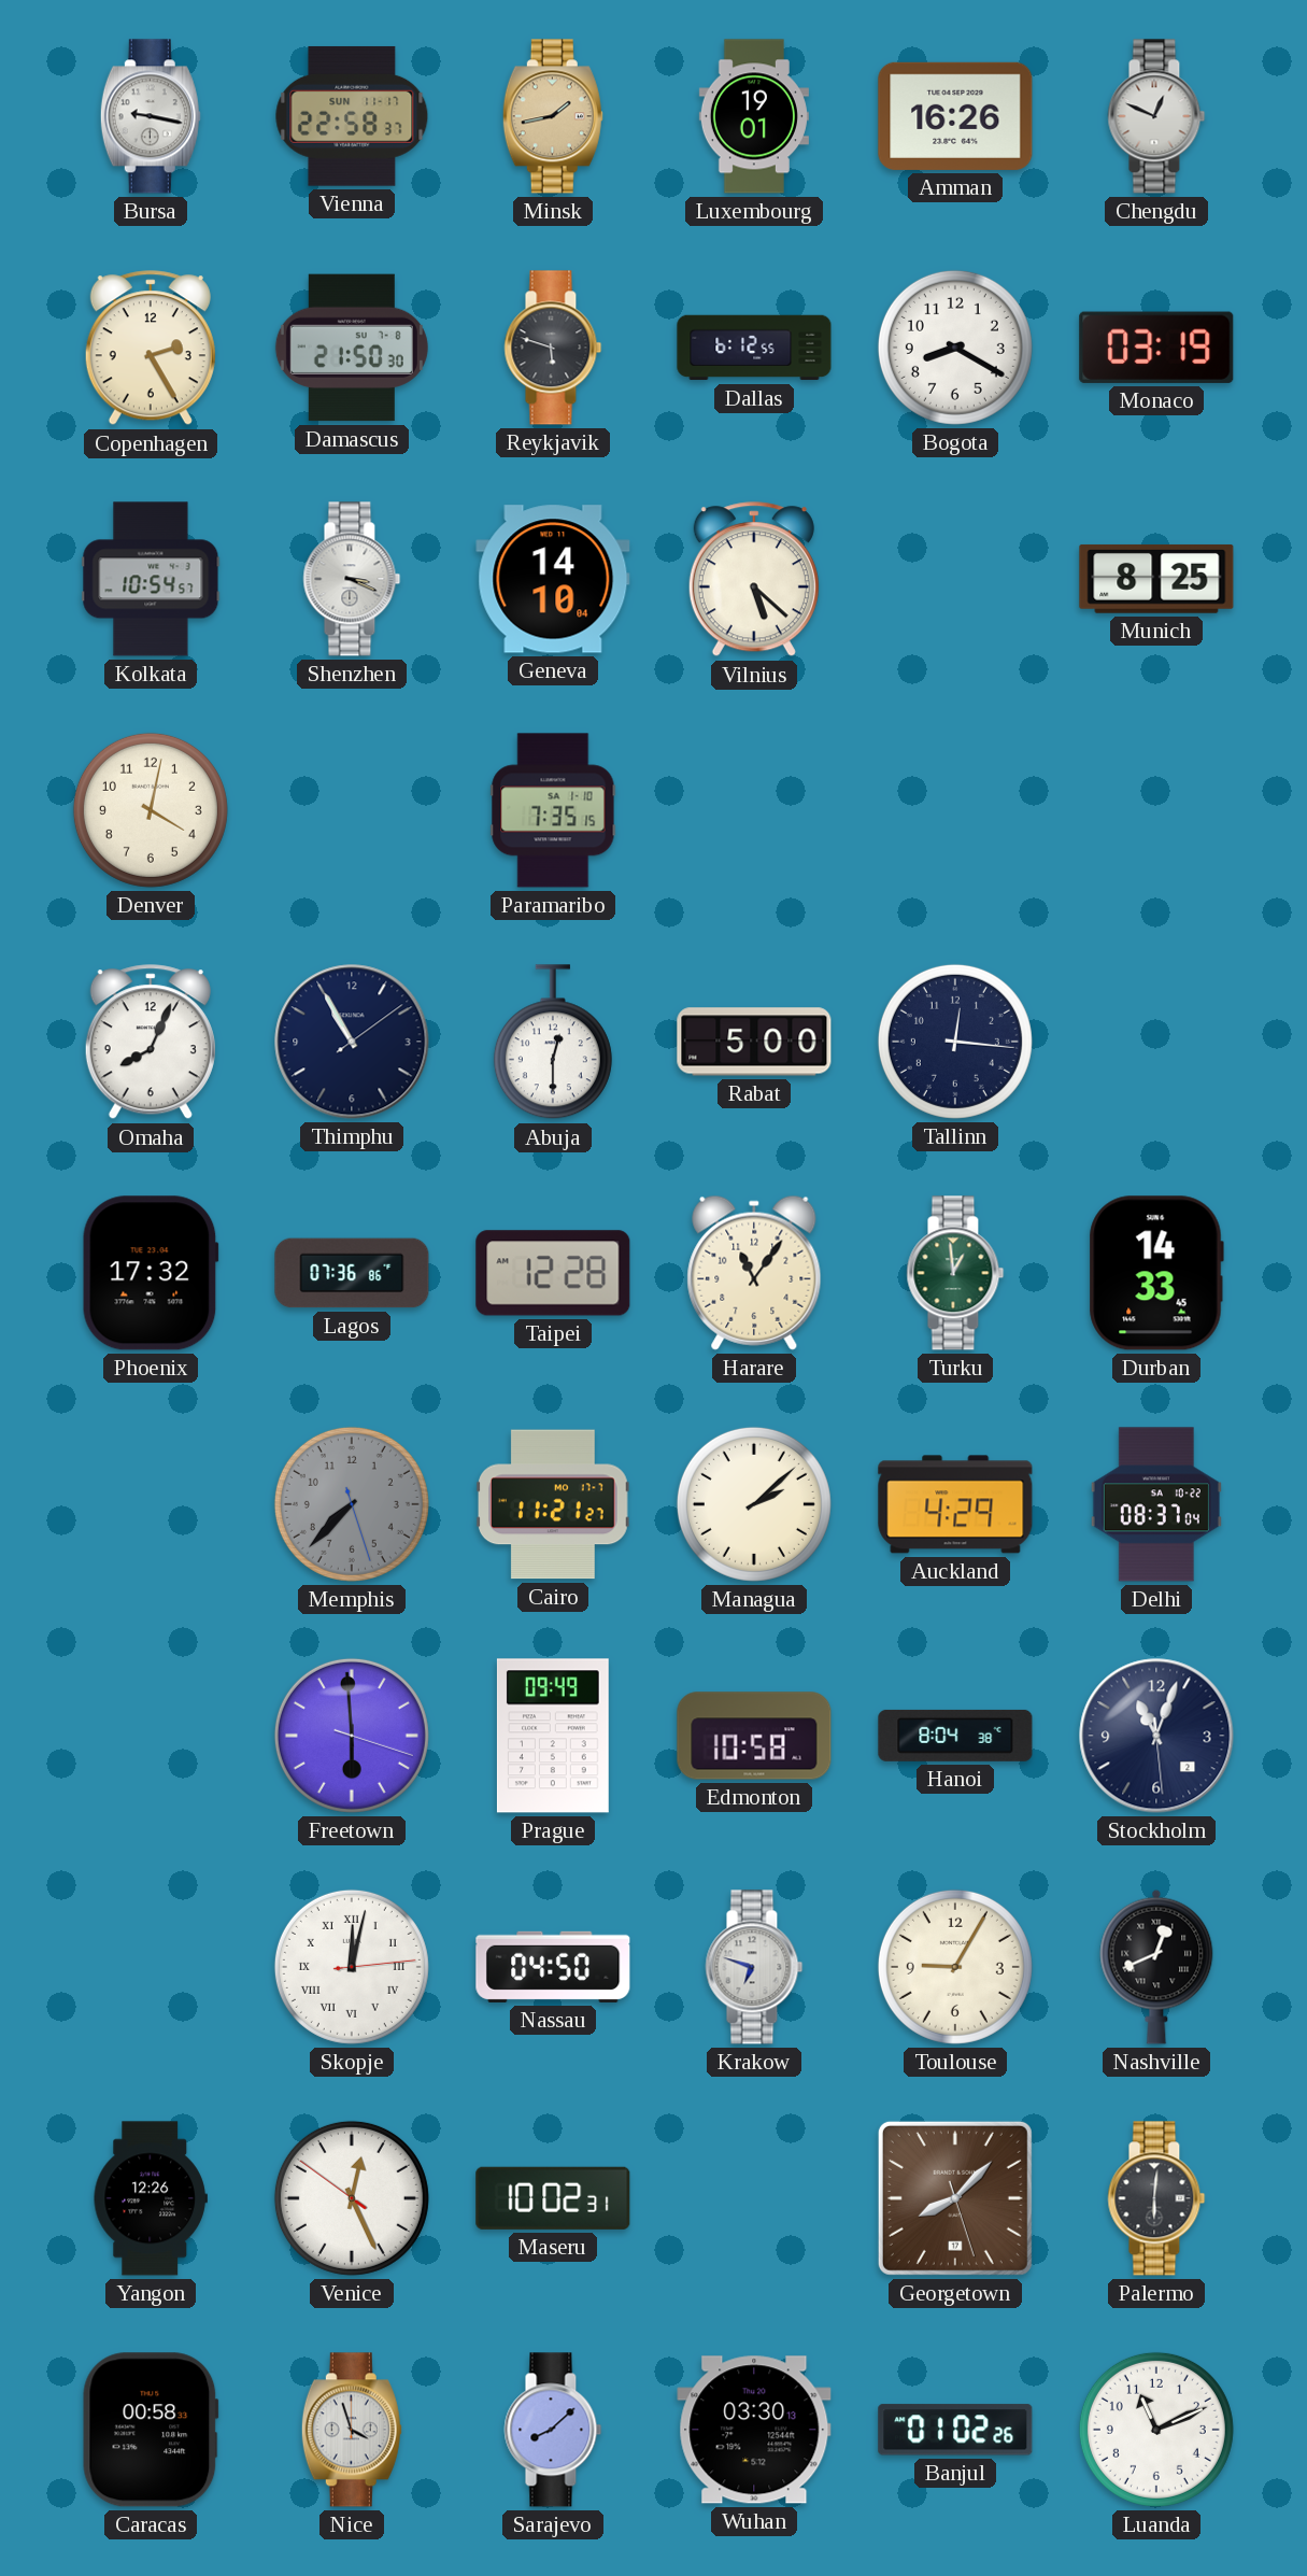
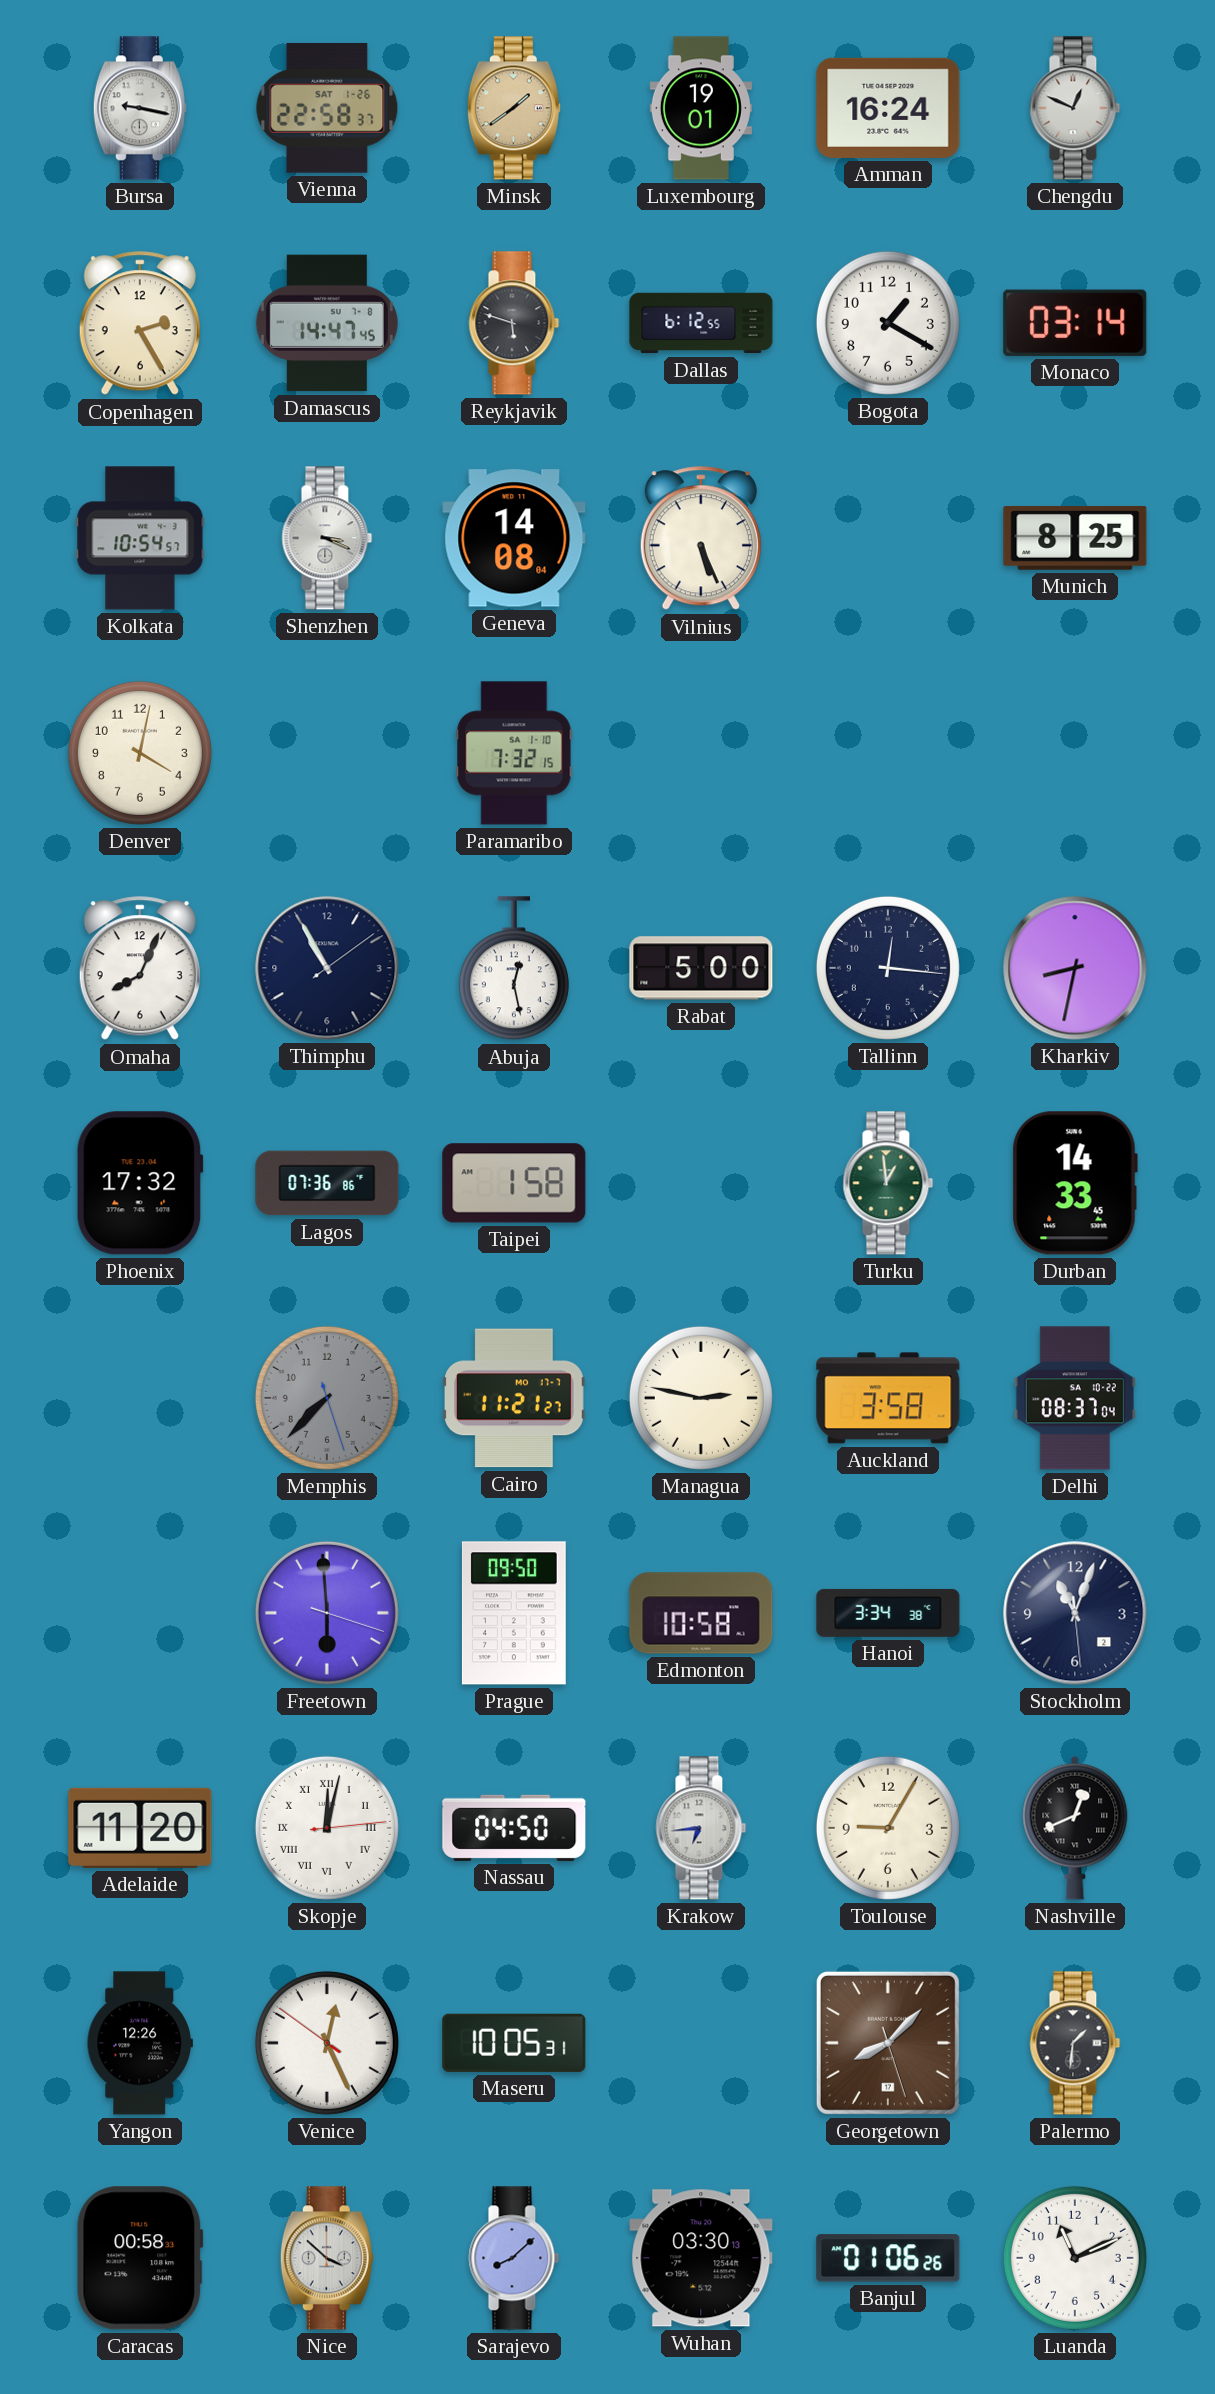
Vienna date: SUN 11-17 -> SAT 1-26
Minsk: 1:43 -> 1:39
Amman: 16:26 -> 16:24
Damascus: 21:50 -> 14:47
Bogota: 8:20 -> 1:20
Monaco: 03:19 -> 03:14
Geneva: 14:10 -> 14:08
Vilnius: 5:22 -> 5:26
Paramaribo: 7:35 -> 7:32
Abuja: 12:30 -> 12:28
Kharkiv: none -> 8:32
Taipei: 12:28 -> 1:58
Harare: 11:06 -> none
Managua: 2:08 -> 2:47
Auckland: 4:29 -> 3:58
Prague: 09:49 -> 09:50
Hanoi: 8:04 -> 3:34
Adelaide: none -> 11:20
Krakow: 6:48 -> 6:44
Maseru: 10:02 -> 10:05
Palermo: 6:01 -> 1:31
Nice: 3:57 -> 3:52
Banjul: 01:02 -> 01:06
